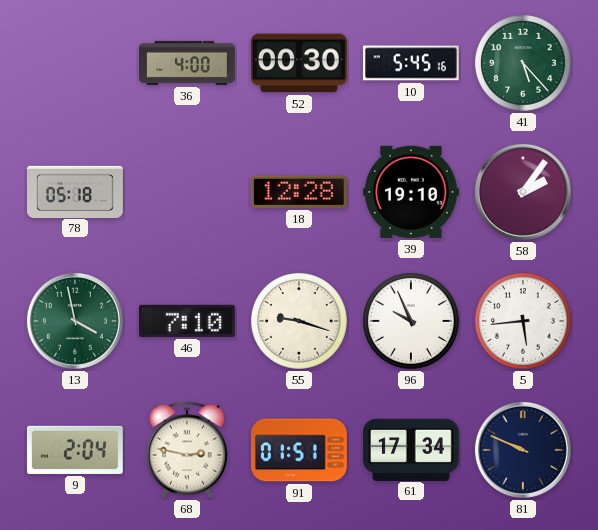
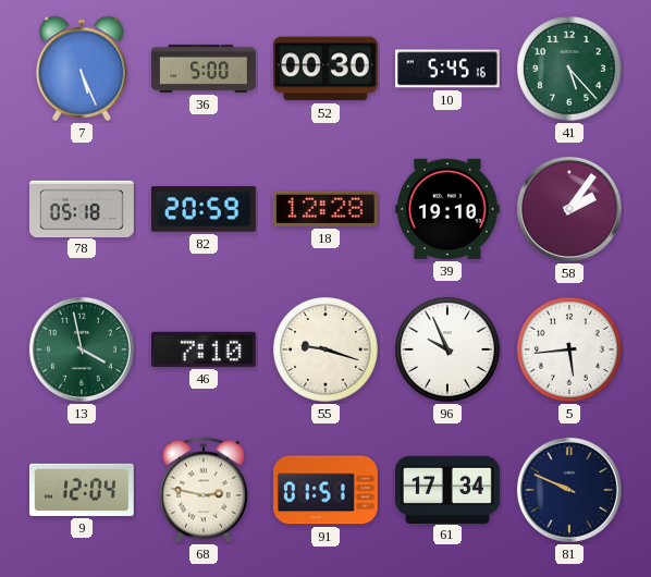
7: none -> 5:26
36: 4:00 -> 5:00
82: none -> 20:59
9: 2:04 -> 12:04
